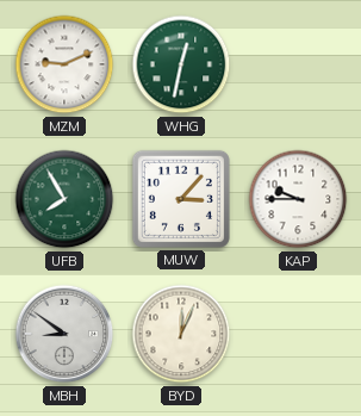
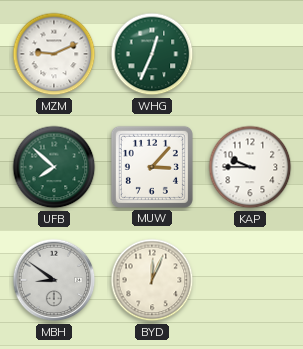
WHG: 12:32 -> 12:34
UFB: 7:55 -> 7:52
